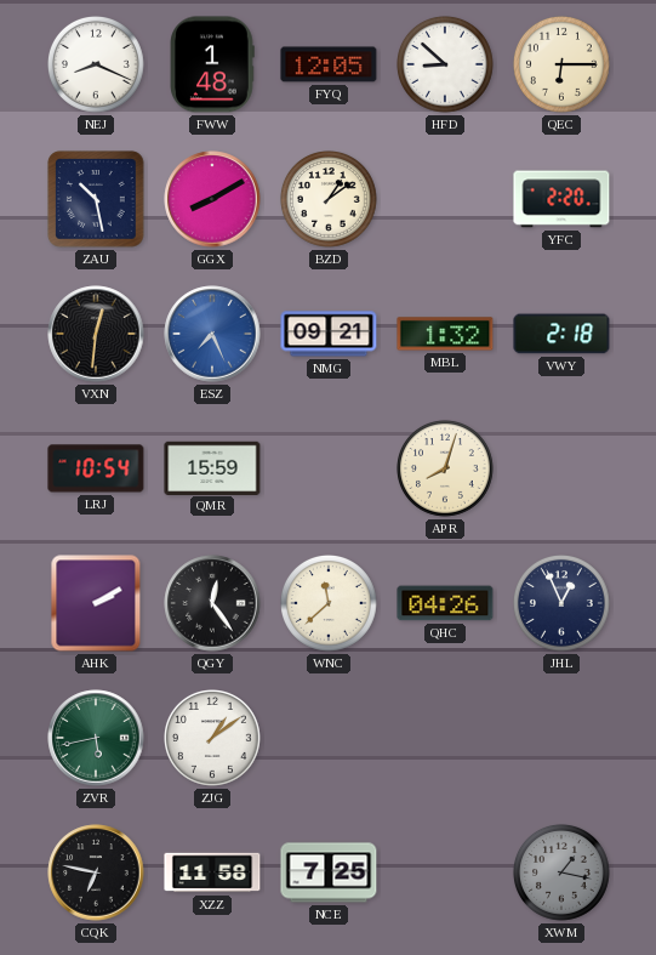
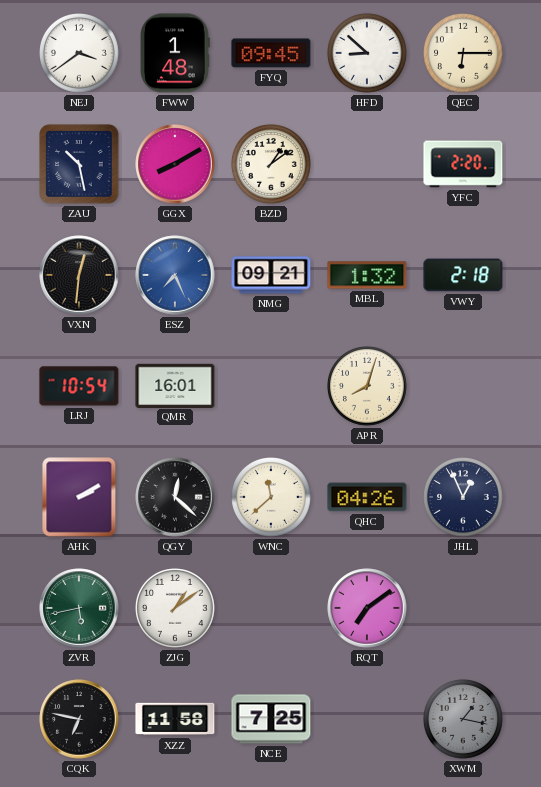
NEJ: 8:19 -> 3:39
FYQ: 12:05 -> 09:45
QMR: 15:59 -> 16:01
QGY: 12:24 -> 12:22
RQT: none -> 7:09
